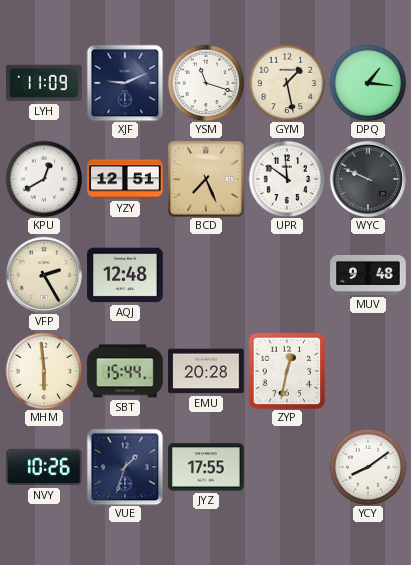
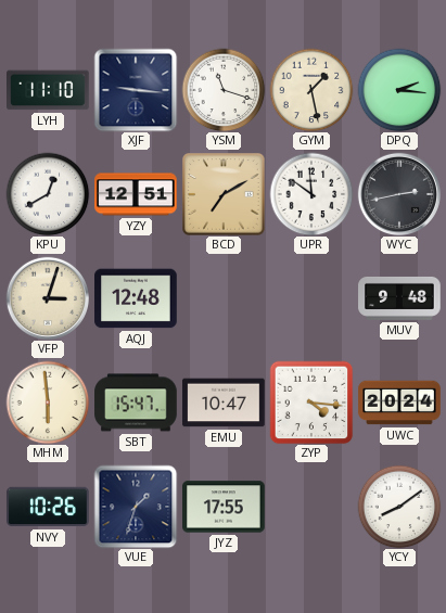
LYH: 11:09 -> 11:10
XJF: 9:11 -> 9:16
DPQ: 1:16 -> 2:16
BCD: 7:26 -> 7:10
WYC: 9:49 -> 2:43
VFP: 2:25 -> 3:03
SBT: 15:44 -> 15:47
EMU: 20:28 -> 10:47
ZYP: 12:32 -> 4:16
UWC: none -> 20:24
